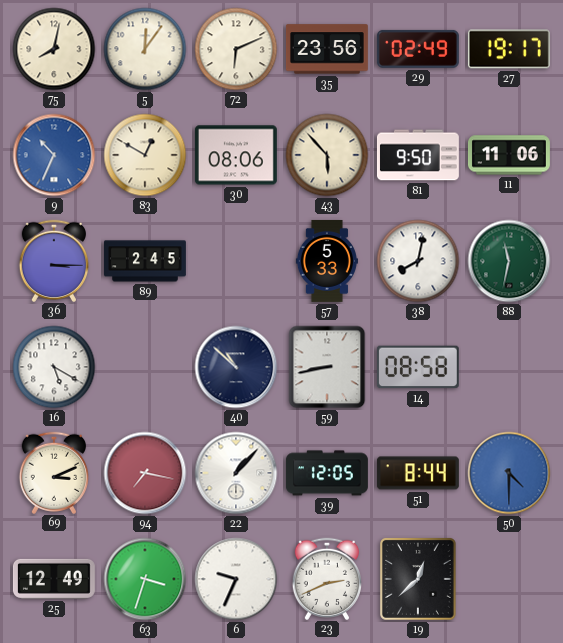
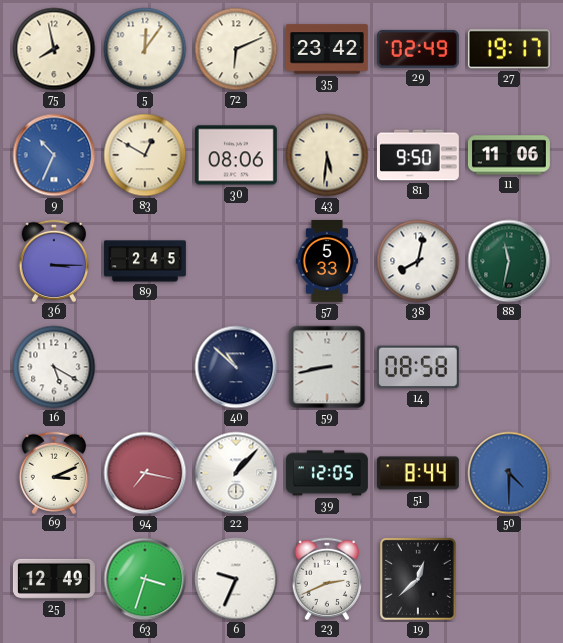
75: 8:02 -> 7:58
35: 23:56 -> 23:42
43: 5:53 -> 5:31
